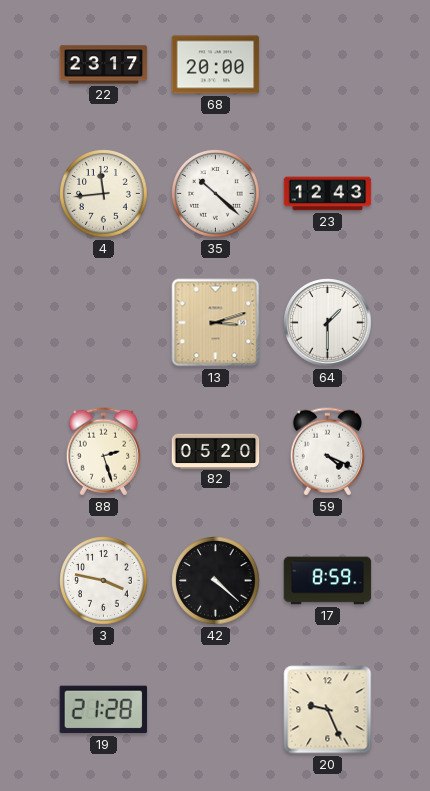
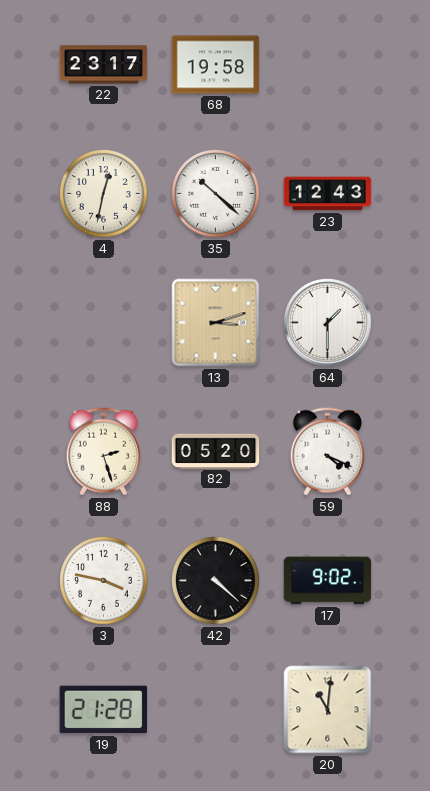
68: 20:00 -> 19:58
4: 11:44 -> 12:32
17: 8:59 -> 9:02
20: 9:26 -> 11:01
